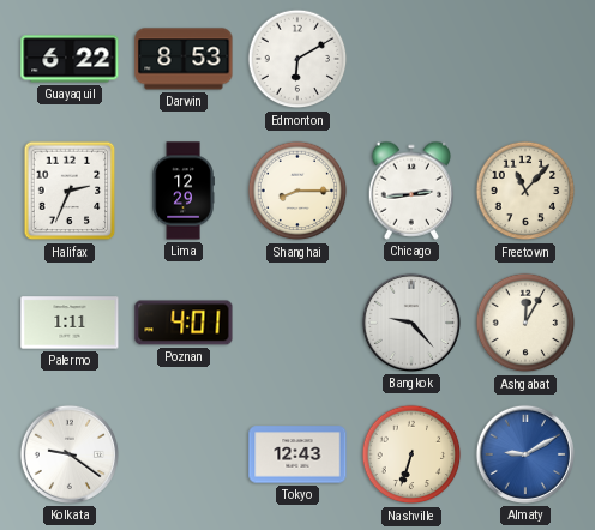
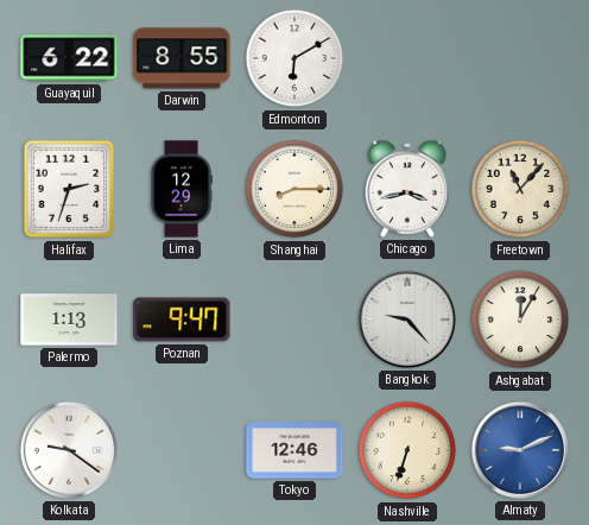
Darwin: 8:53 -> 8:55
Halifax: 2:34 -> 2:33
Chicago: 2:44 -> 3:43
Palermo: 1:11 -> 1:13
Poznan: 4:01 -> 9:47
Tokyo: 12:43 -> 12:46
Almaty: 9:10 -> 9:11
